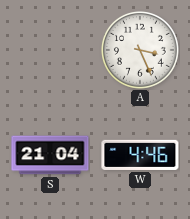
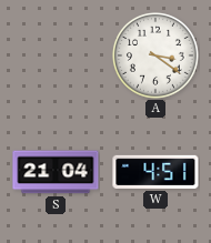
A: 3:26 -> 3:21
W: 4:46 -> 4:51
